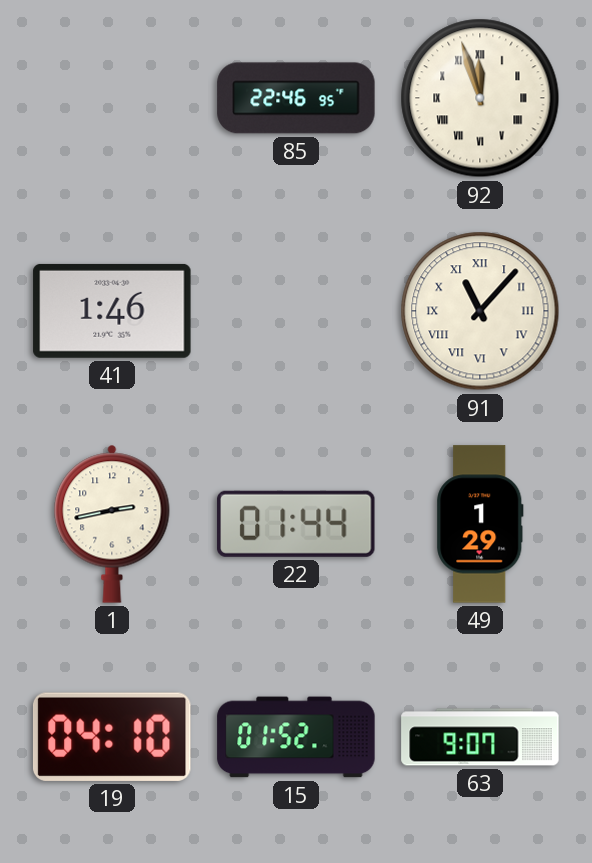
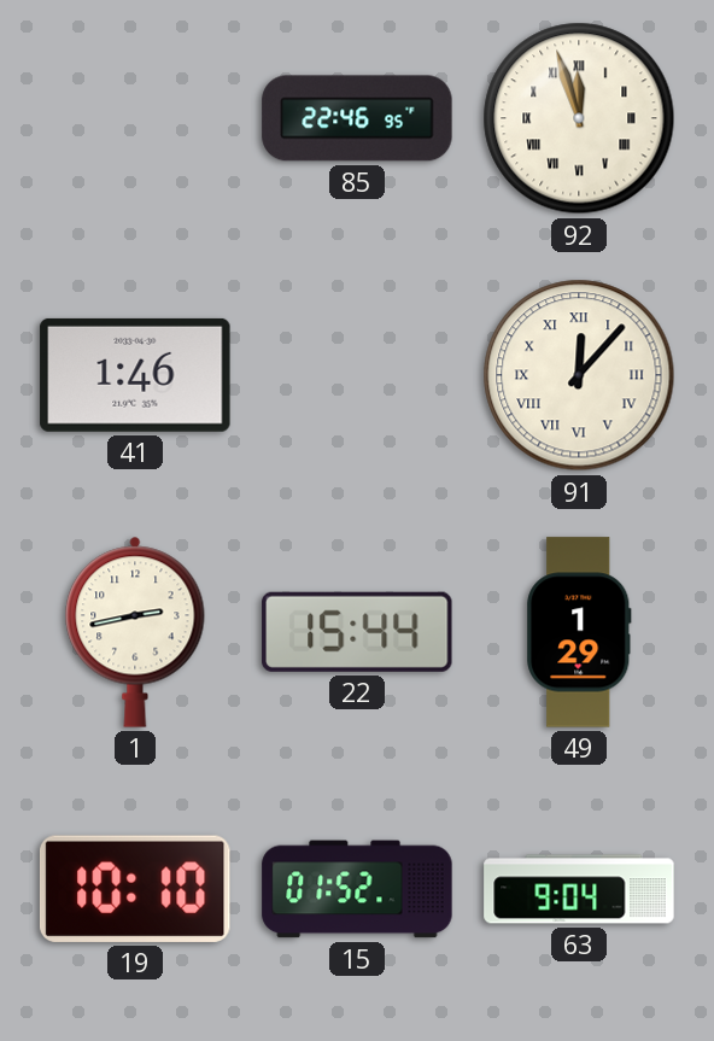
91: 11:07 -> 12:07
22: 01:44 -> 15:44
19: 04:10 -> 10:10
63: 9:07 -> 9:04
